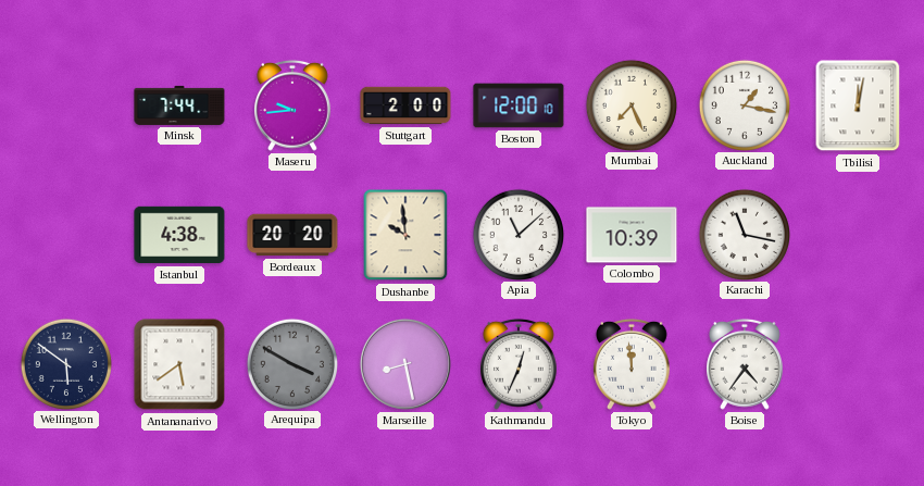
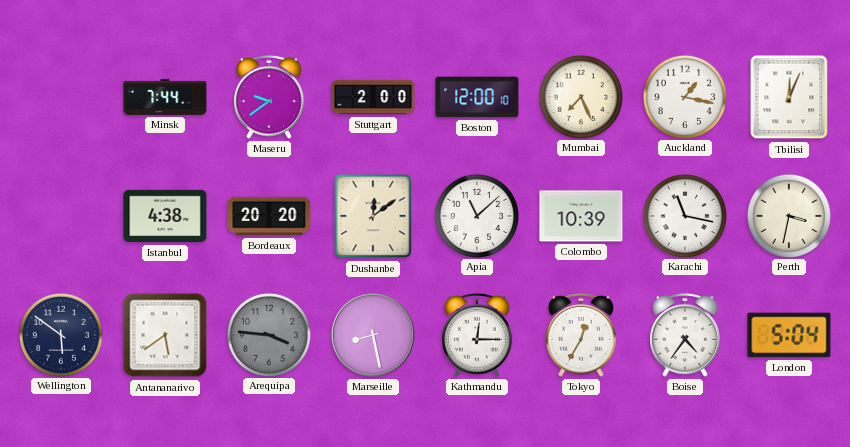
Maseru: 9:44 -> 9:39
Tbilisi: 12:02 -> 12:04
Dushanbe: 9:59 -> 12:09
Perth: none -> 3:32
Arequipa: 3:50 -> 3:46
Kathmandu: 12:34 -> 12:15
Tokyo: 11:59 -> 12:35
London: none -> 5:04
